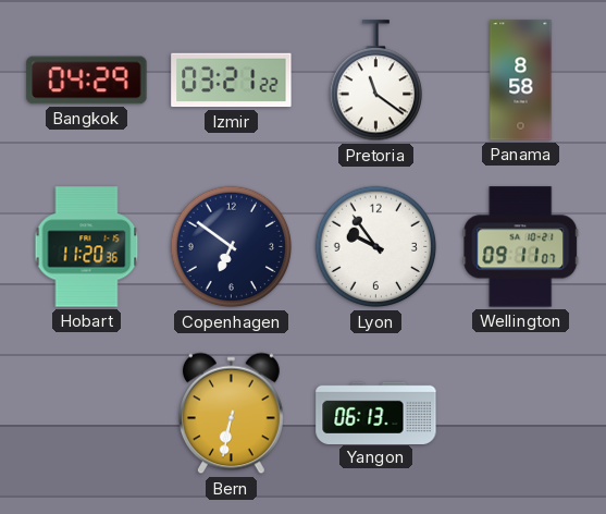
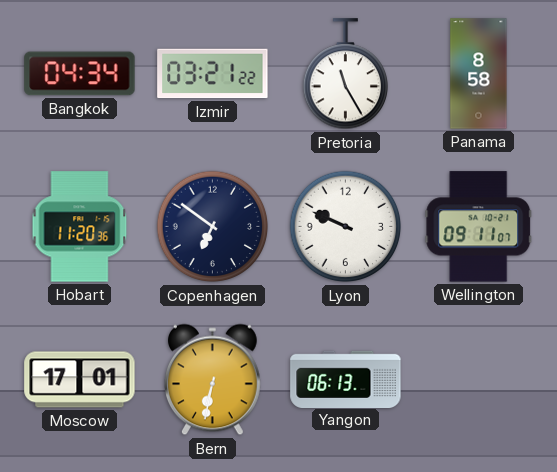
Bangkok: 04:29 -> 04:34
Pretoria: 11:21 -> 11:25
Lyon: 9:54 -> 9:49
Moscow: none -> 17:01
